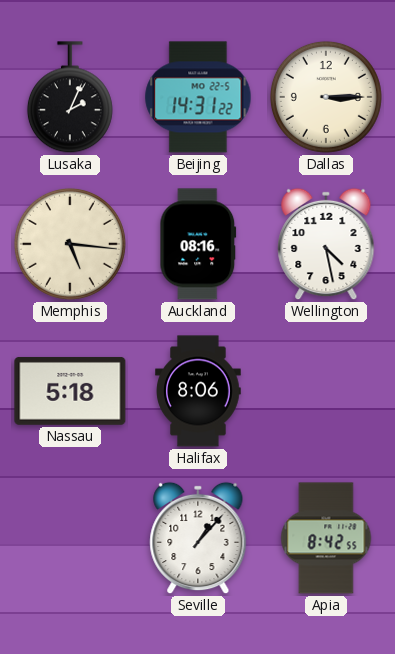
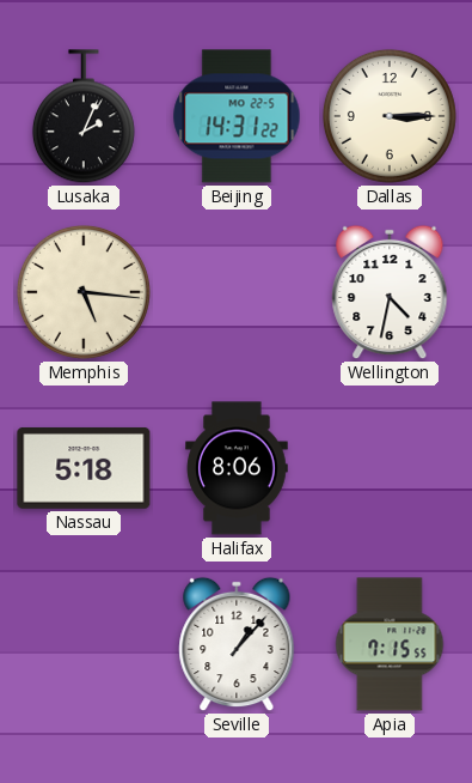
Auckland: 08:16 -> none
Wellington: 4:28 -> 4:32
Apia: 8:42 -> 7:15
